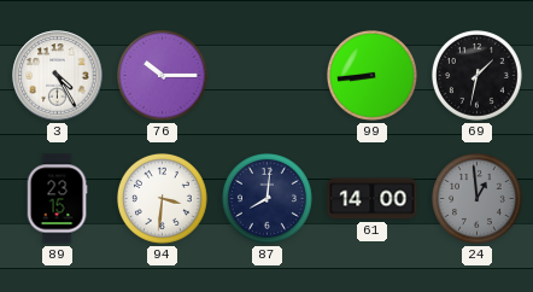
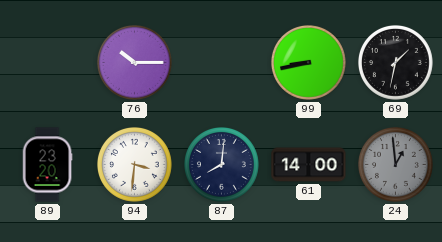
3: 4:25 -> none
99: 8:44 -> 8:43
89: 23:15 -> 23:20
